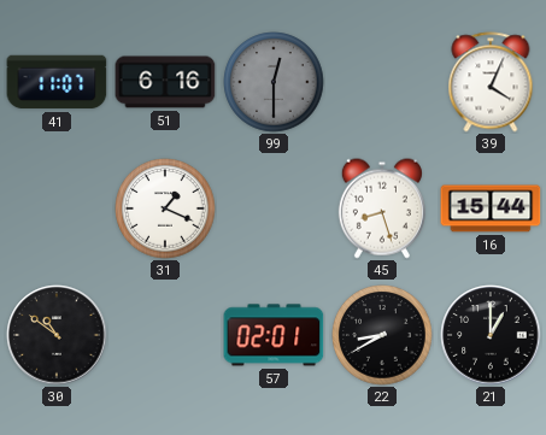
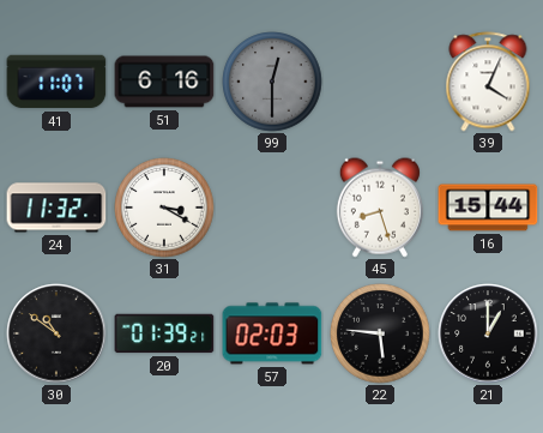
24: none -> 11:32
31: 1:19 -> 3:20
20: none -> 01:39
57: 02:01 -> 02:03
22: 8:40 -> 5:46
